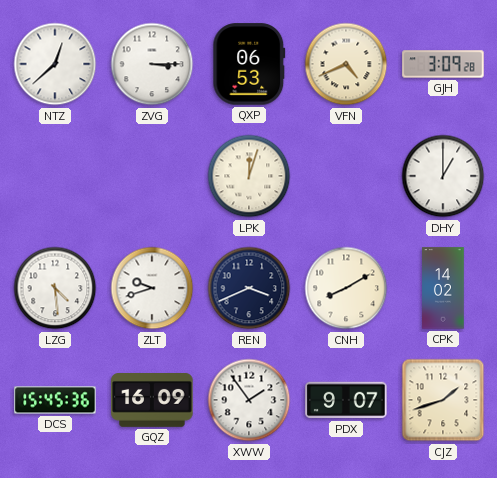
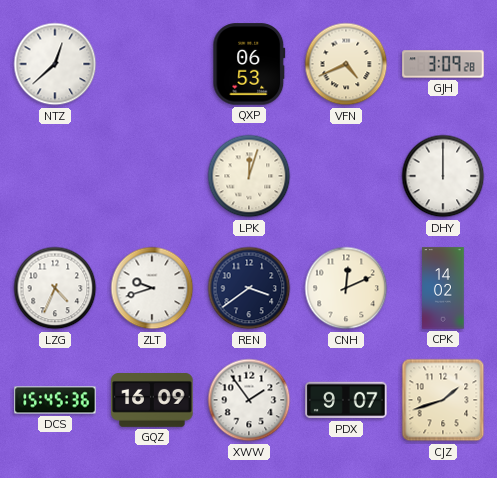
ZVG: 3:15 -> none
DHY: 1:00 -> 12:00
LZG: 4:29 -> 4:34
REN: 3:41 -> 3:39
CNH: 8:10 -> 12:11
